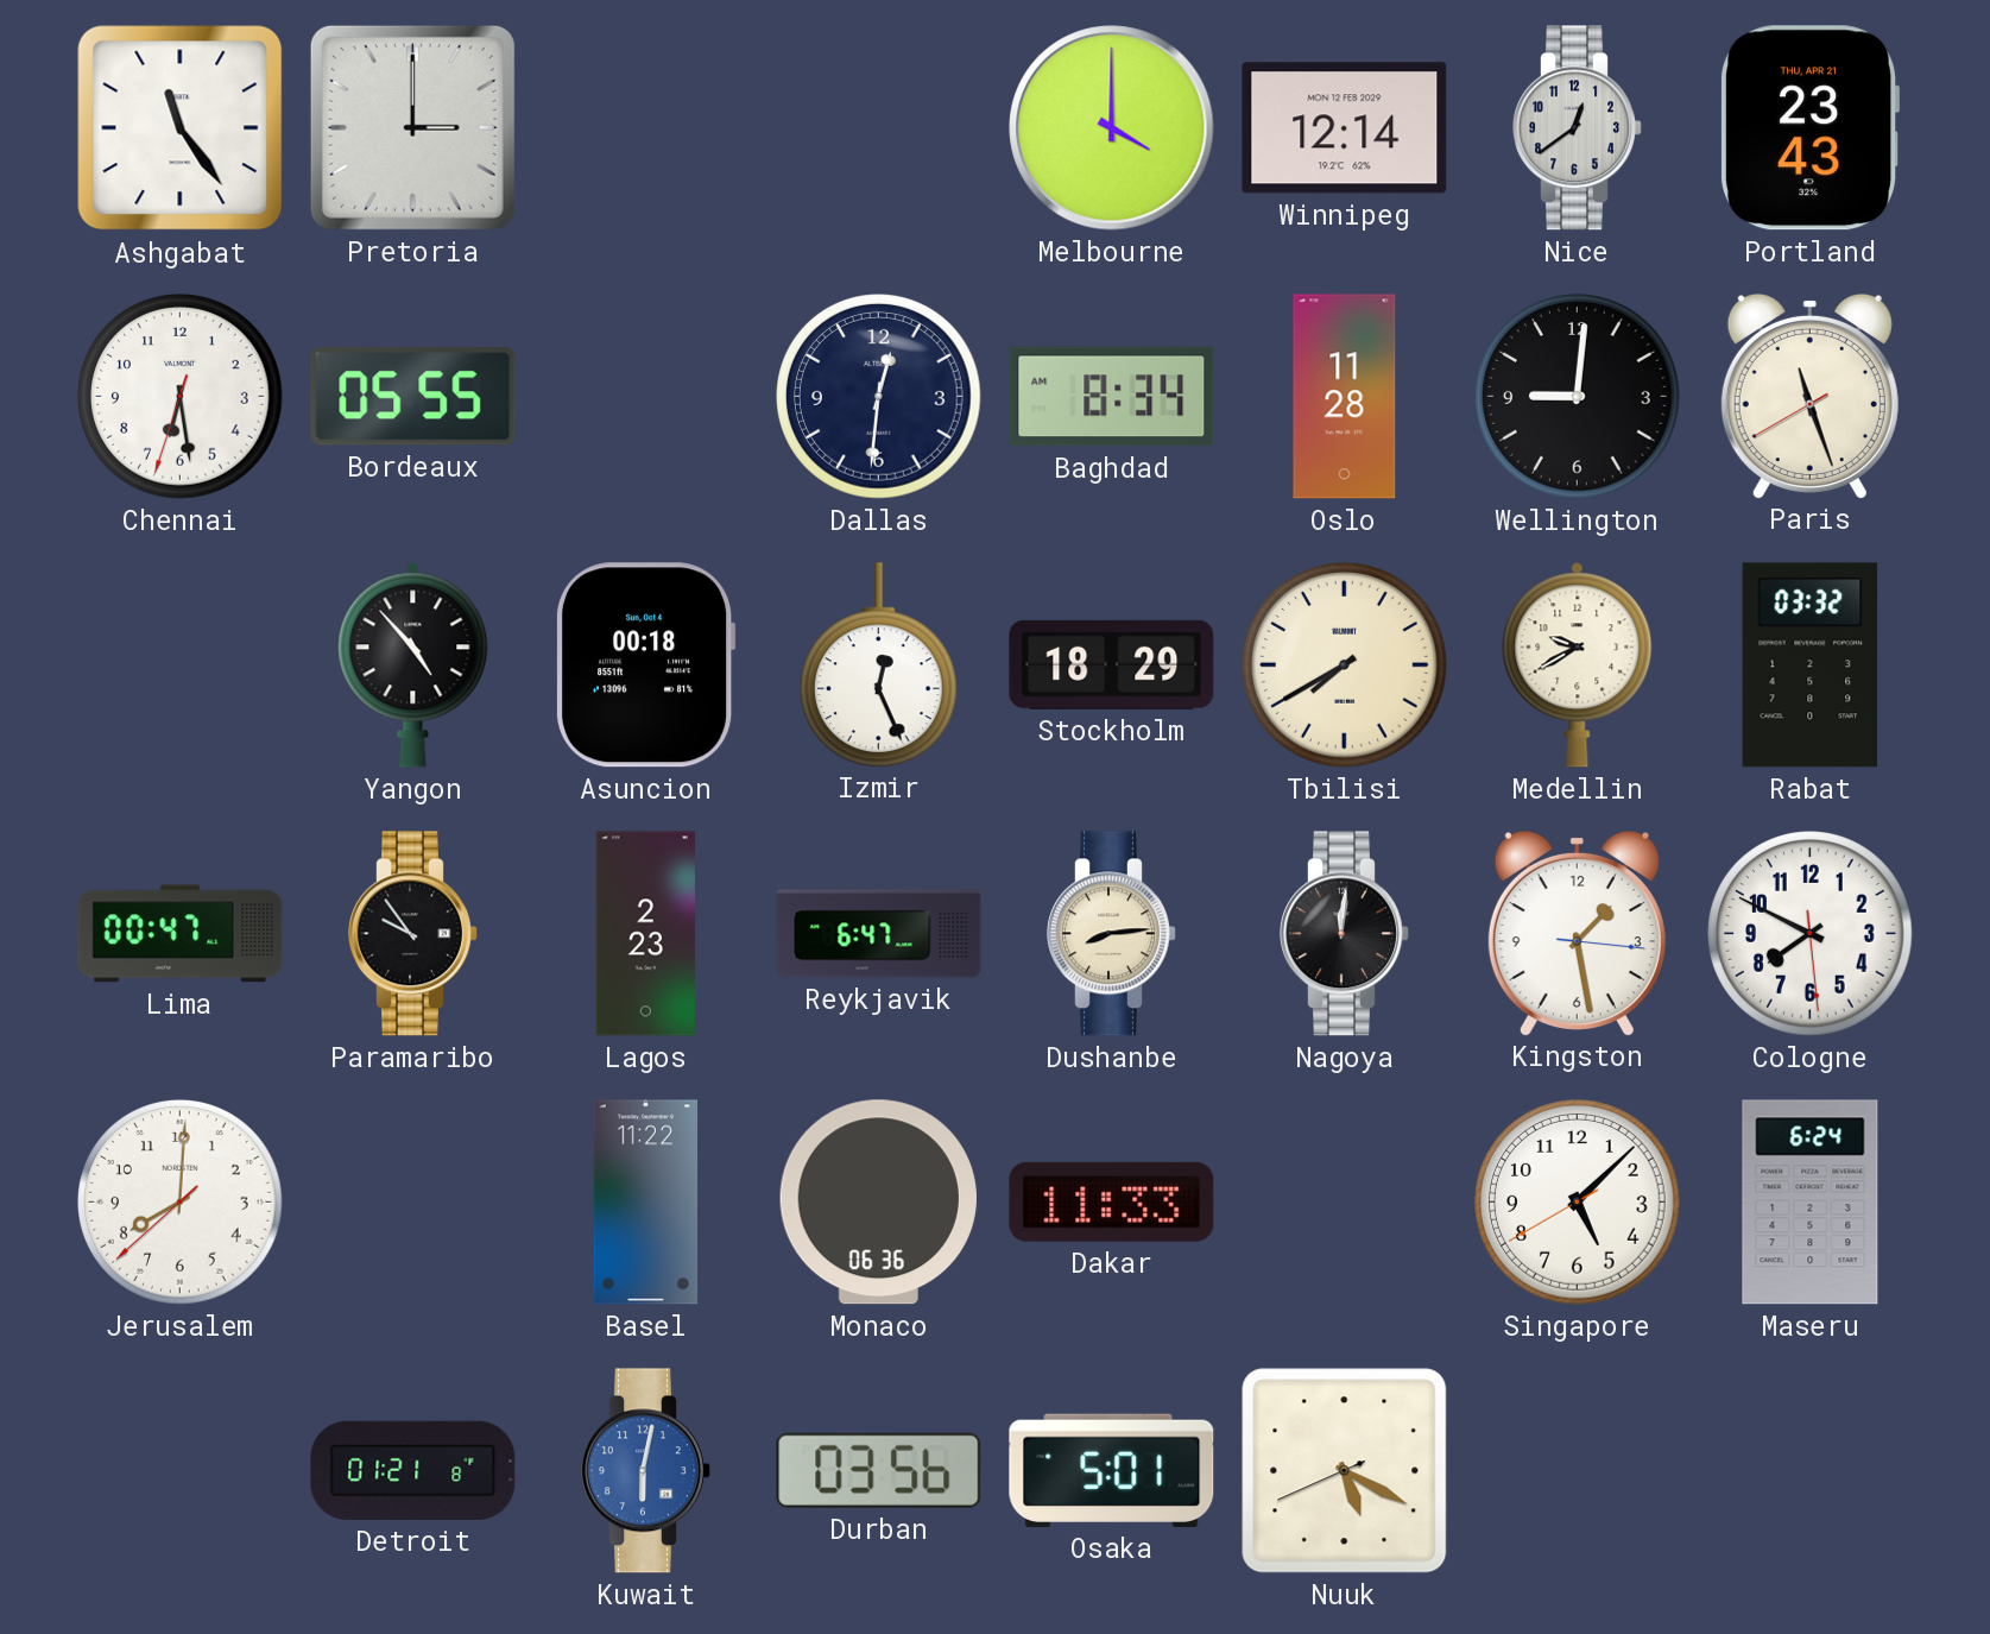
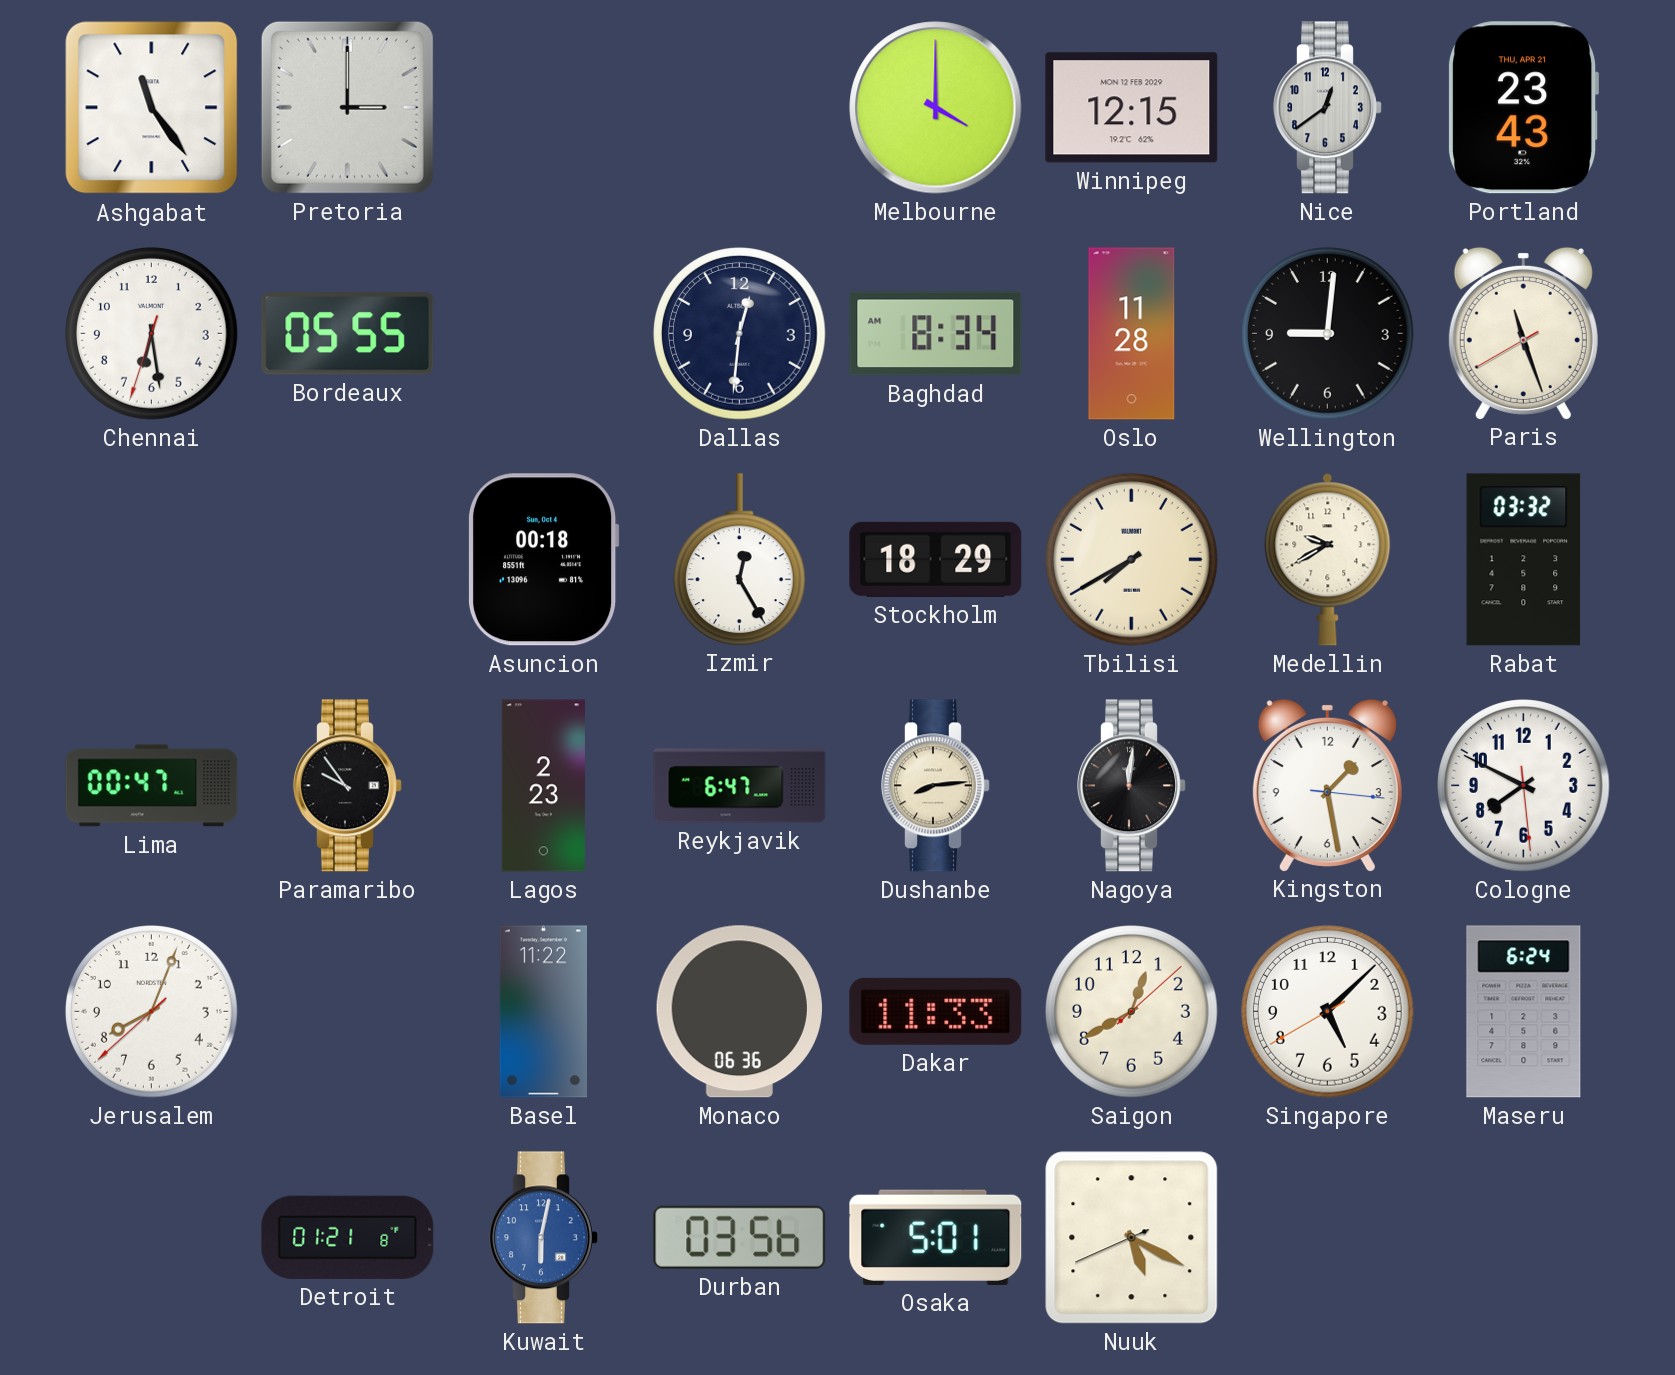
Winnipeg: 12:14 -> 12:15
Yangon: 4:53 -> none
Izmir: 12:26 -> 12:25
Jerusalem: 8:00 -> 8:03
Saigon: none -> 12:40
